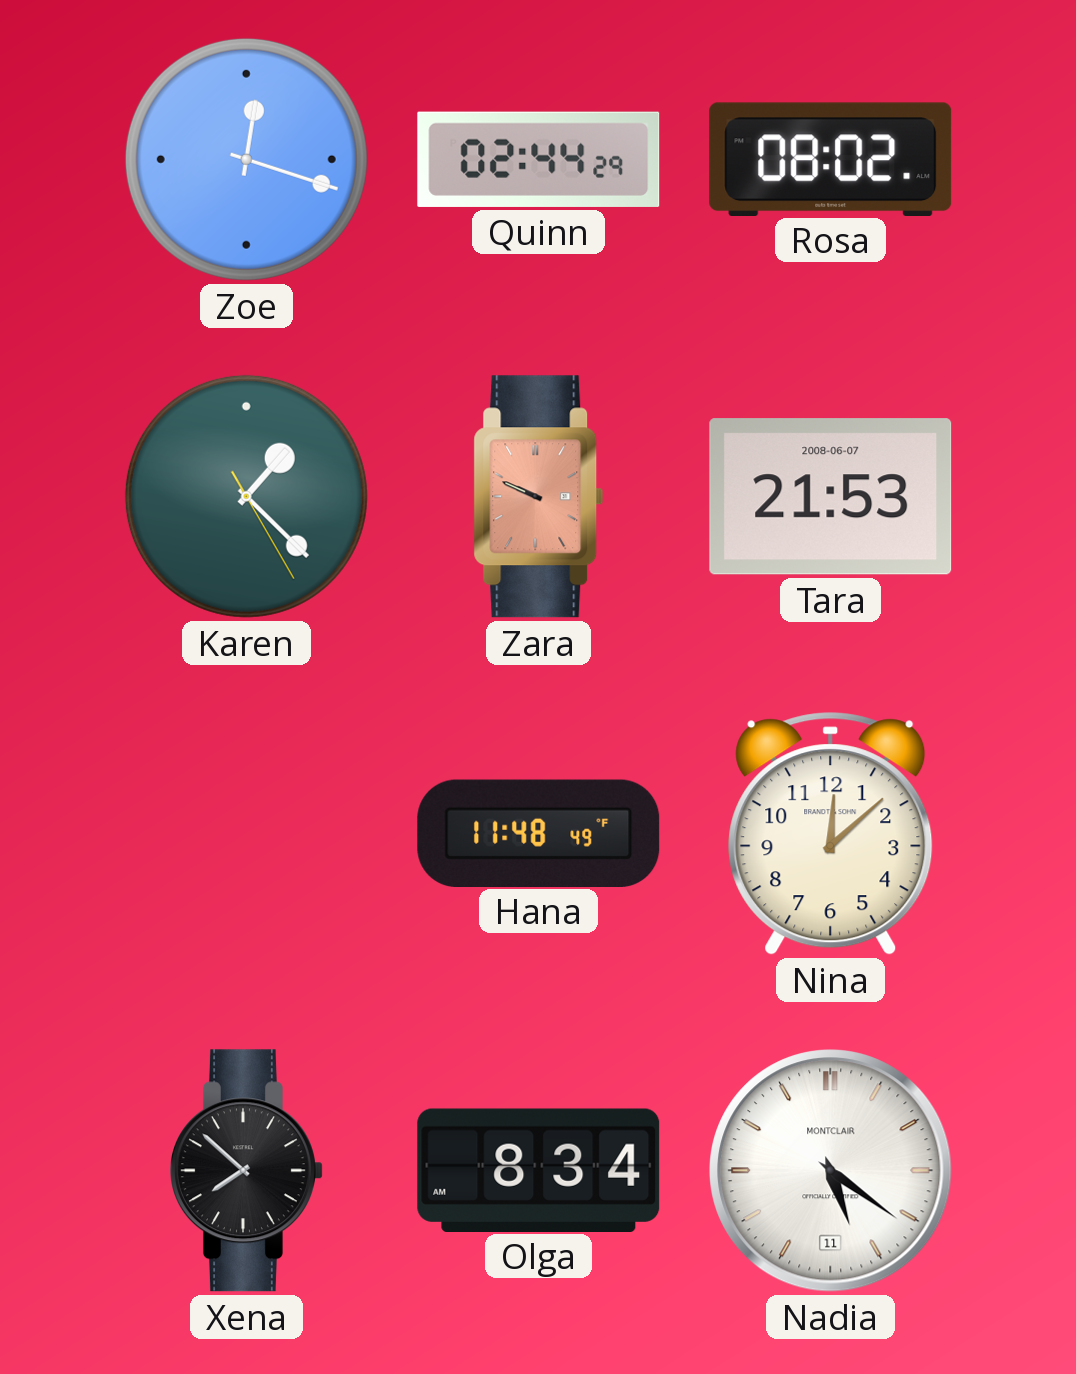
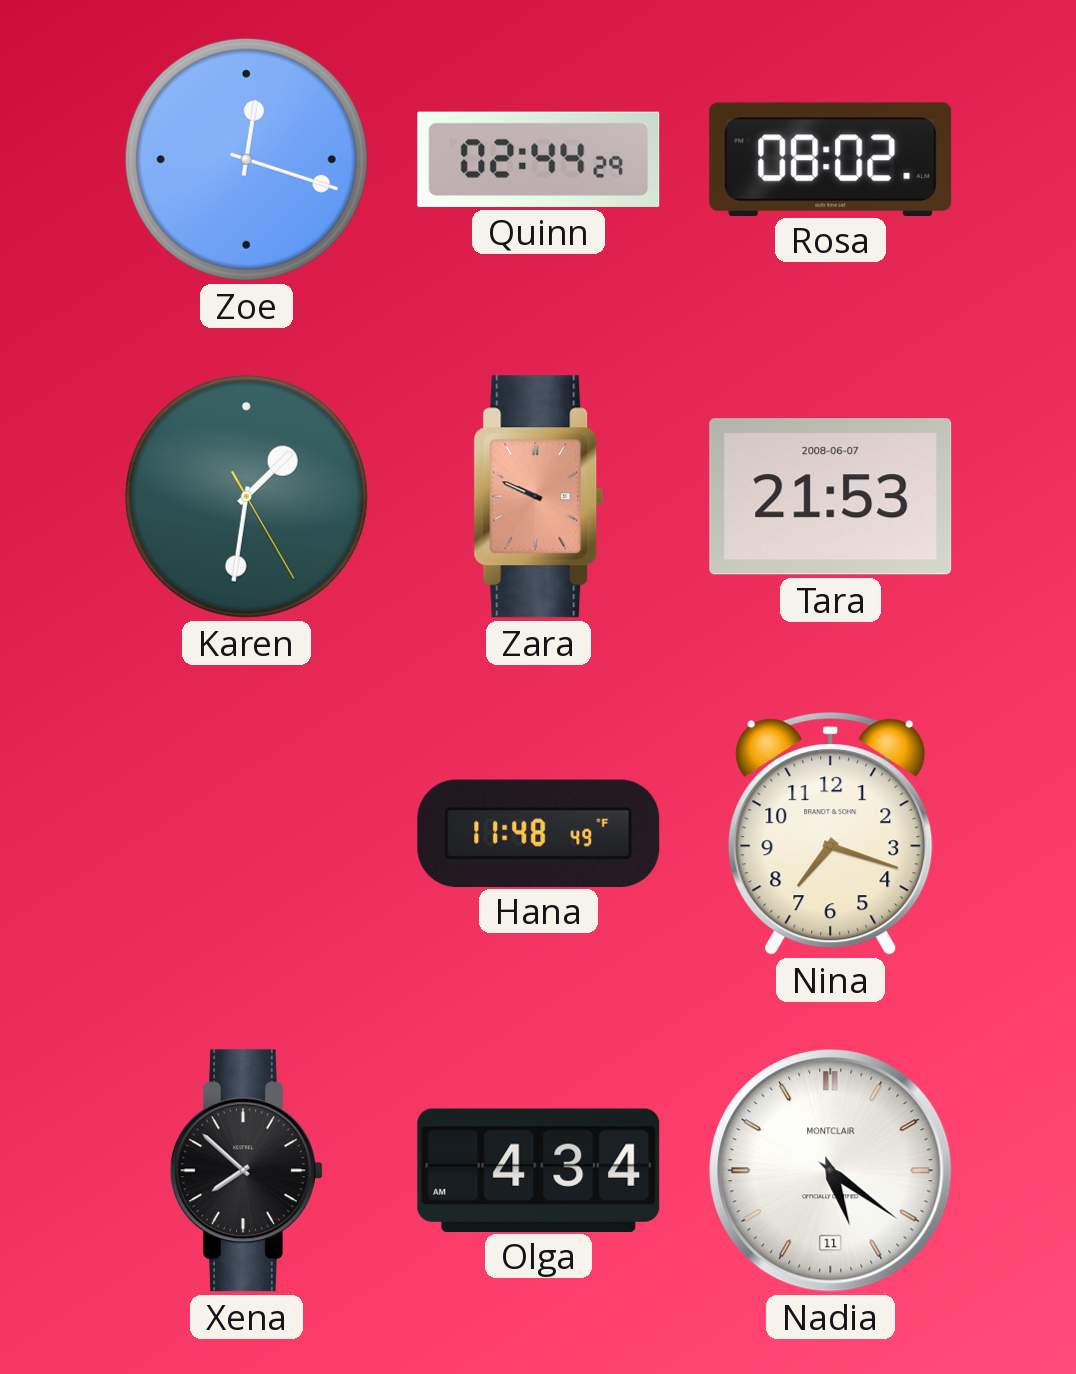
Karen: 1:22 -> 1:31
Nina: 12:08 -> 7:18
Olga: 8:34 -> 4:34
